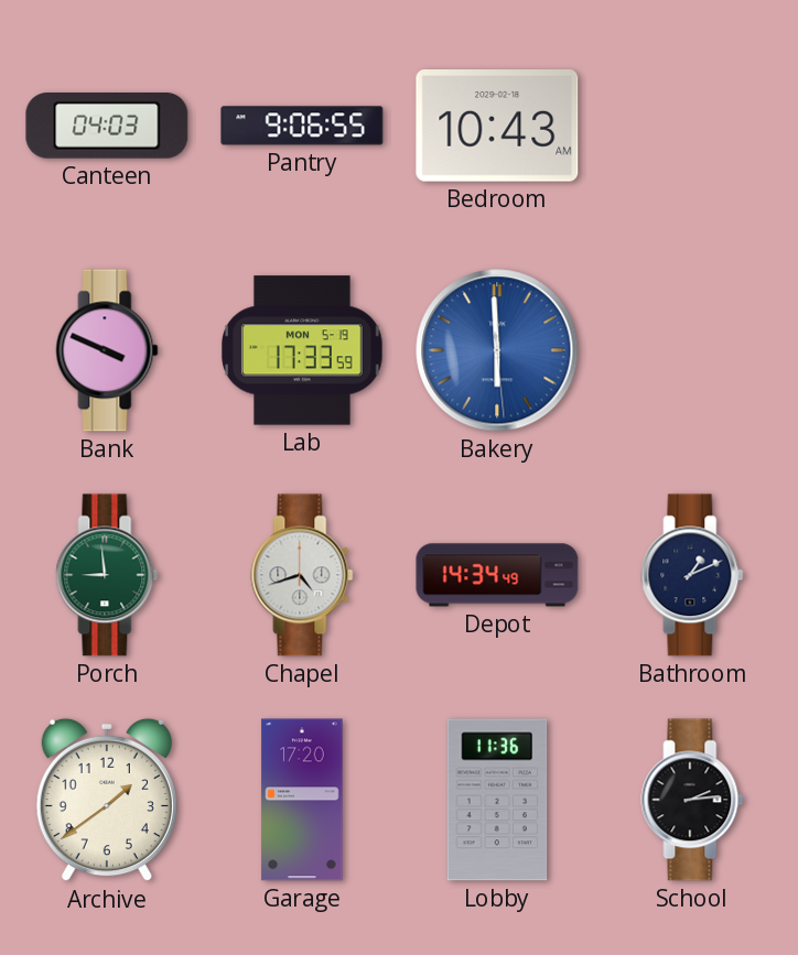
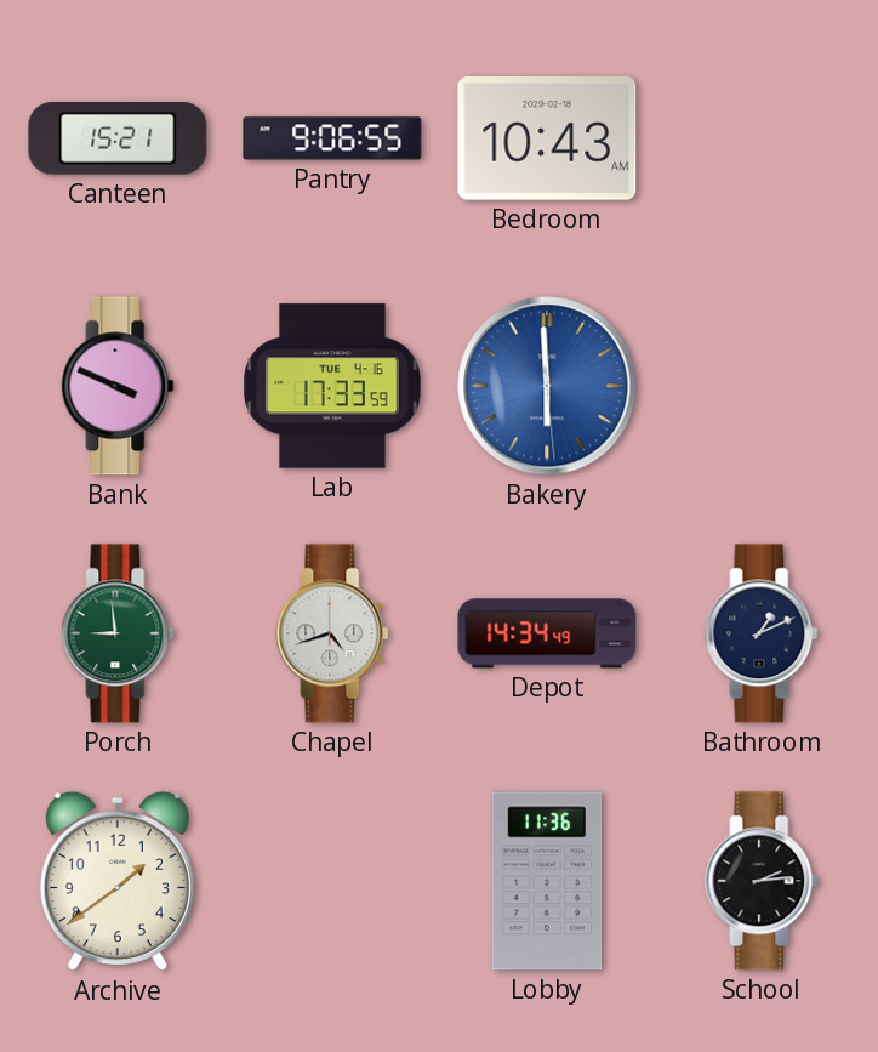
Canteen: 04:03 -> 15:21
Lab date: MON 5-19 -> TUE 4-16
Garage: 17:20 -> none
